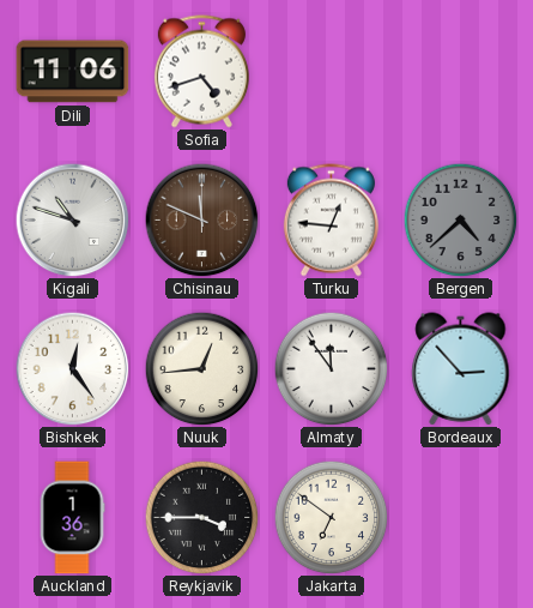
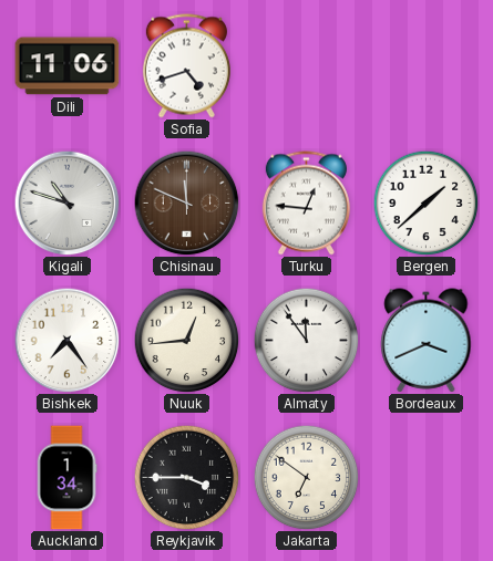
Bergen: 4:38 -> 1:38
Bergen dial: grey -> white
Bishkek: 12:24 -> 7:24
Bordeaux: 2:53 -> 3:41
Auckland: 1:36 -> 1:34
